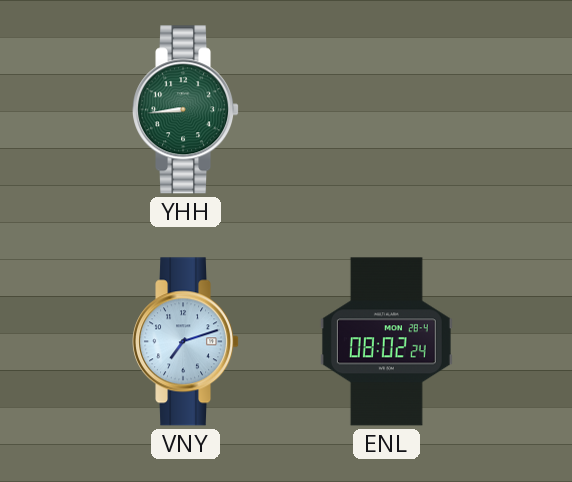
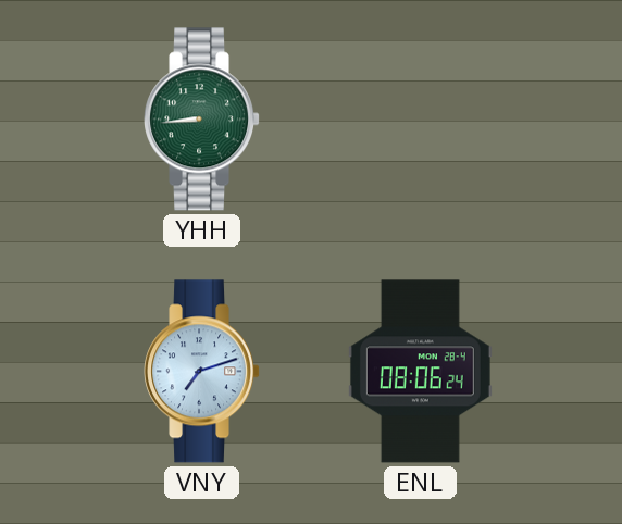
ENL: 08:02 -> 08:06
